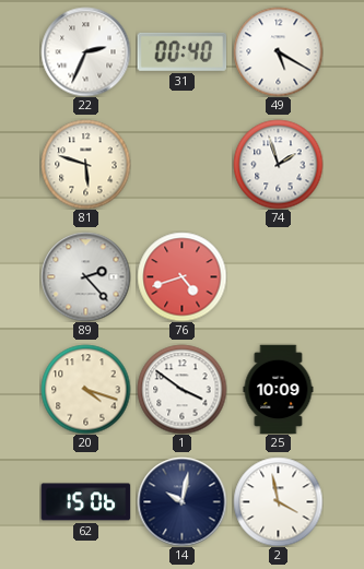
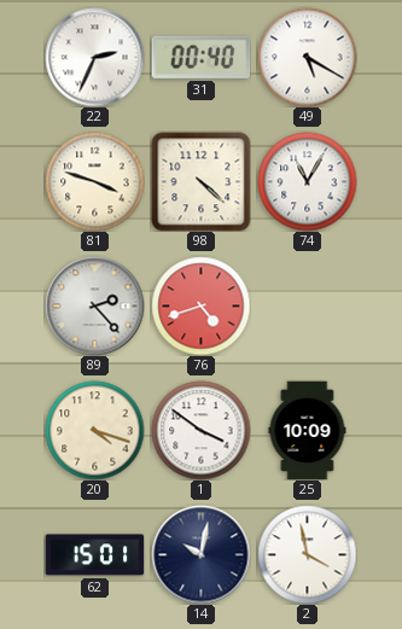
81: 5:48 -> 3:48
98: none -> 4:22
74: 1:57 -> 11:05
62: 15:06 -> 15:01
